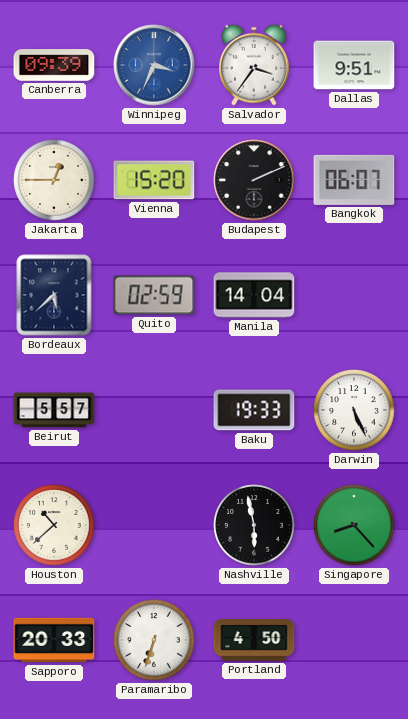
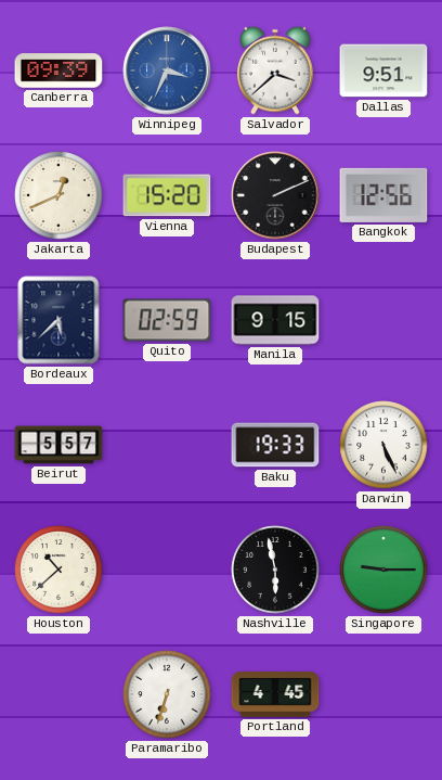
Salvador: 3:36 -> 3:38
Jakarta: 12:45 -> 12:41
Bangkok: 06:07 -> 12:56
Manila: 14:04 -> 9:15
Singapore: 8:23 -> 9:15
Sapporo: 20:33 -> none
Portland: 4:50 -> 4:45
